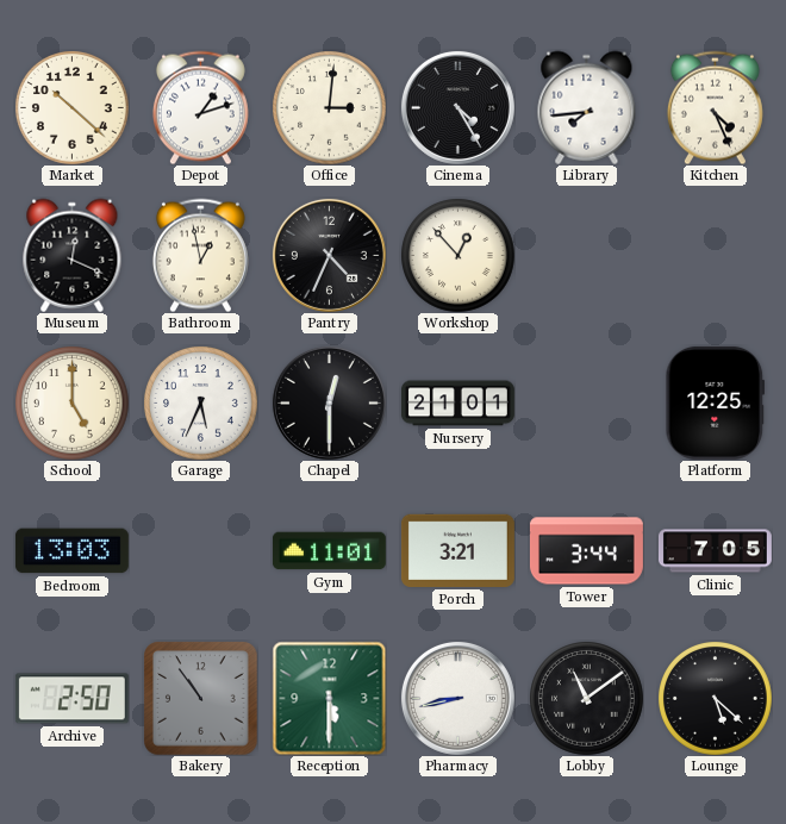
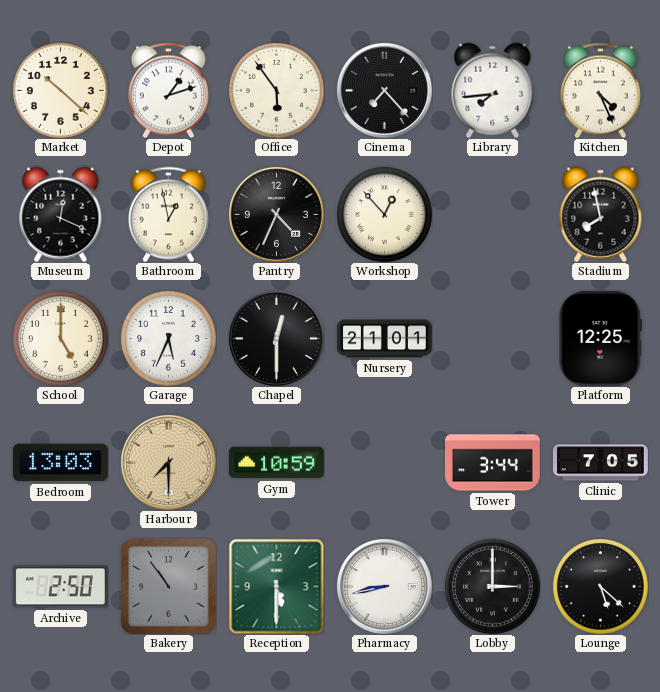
Office: 3:01 -> 5:54
Cinema: 4:25 -> 7:23
Stadium: none -> 7:58
Harbour: none -> 7:30
Gym: 11:01 -> 10:59
Porch: 3:21 -> none
Lobby: 11:09 -> 3:00
